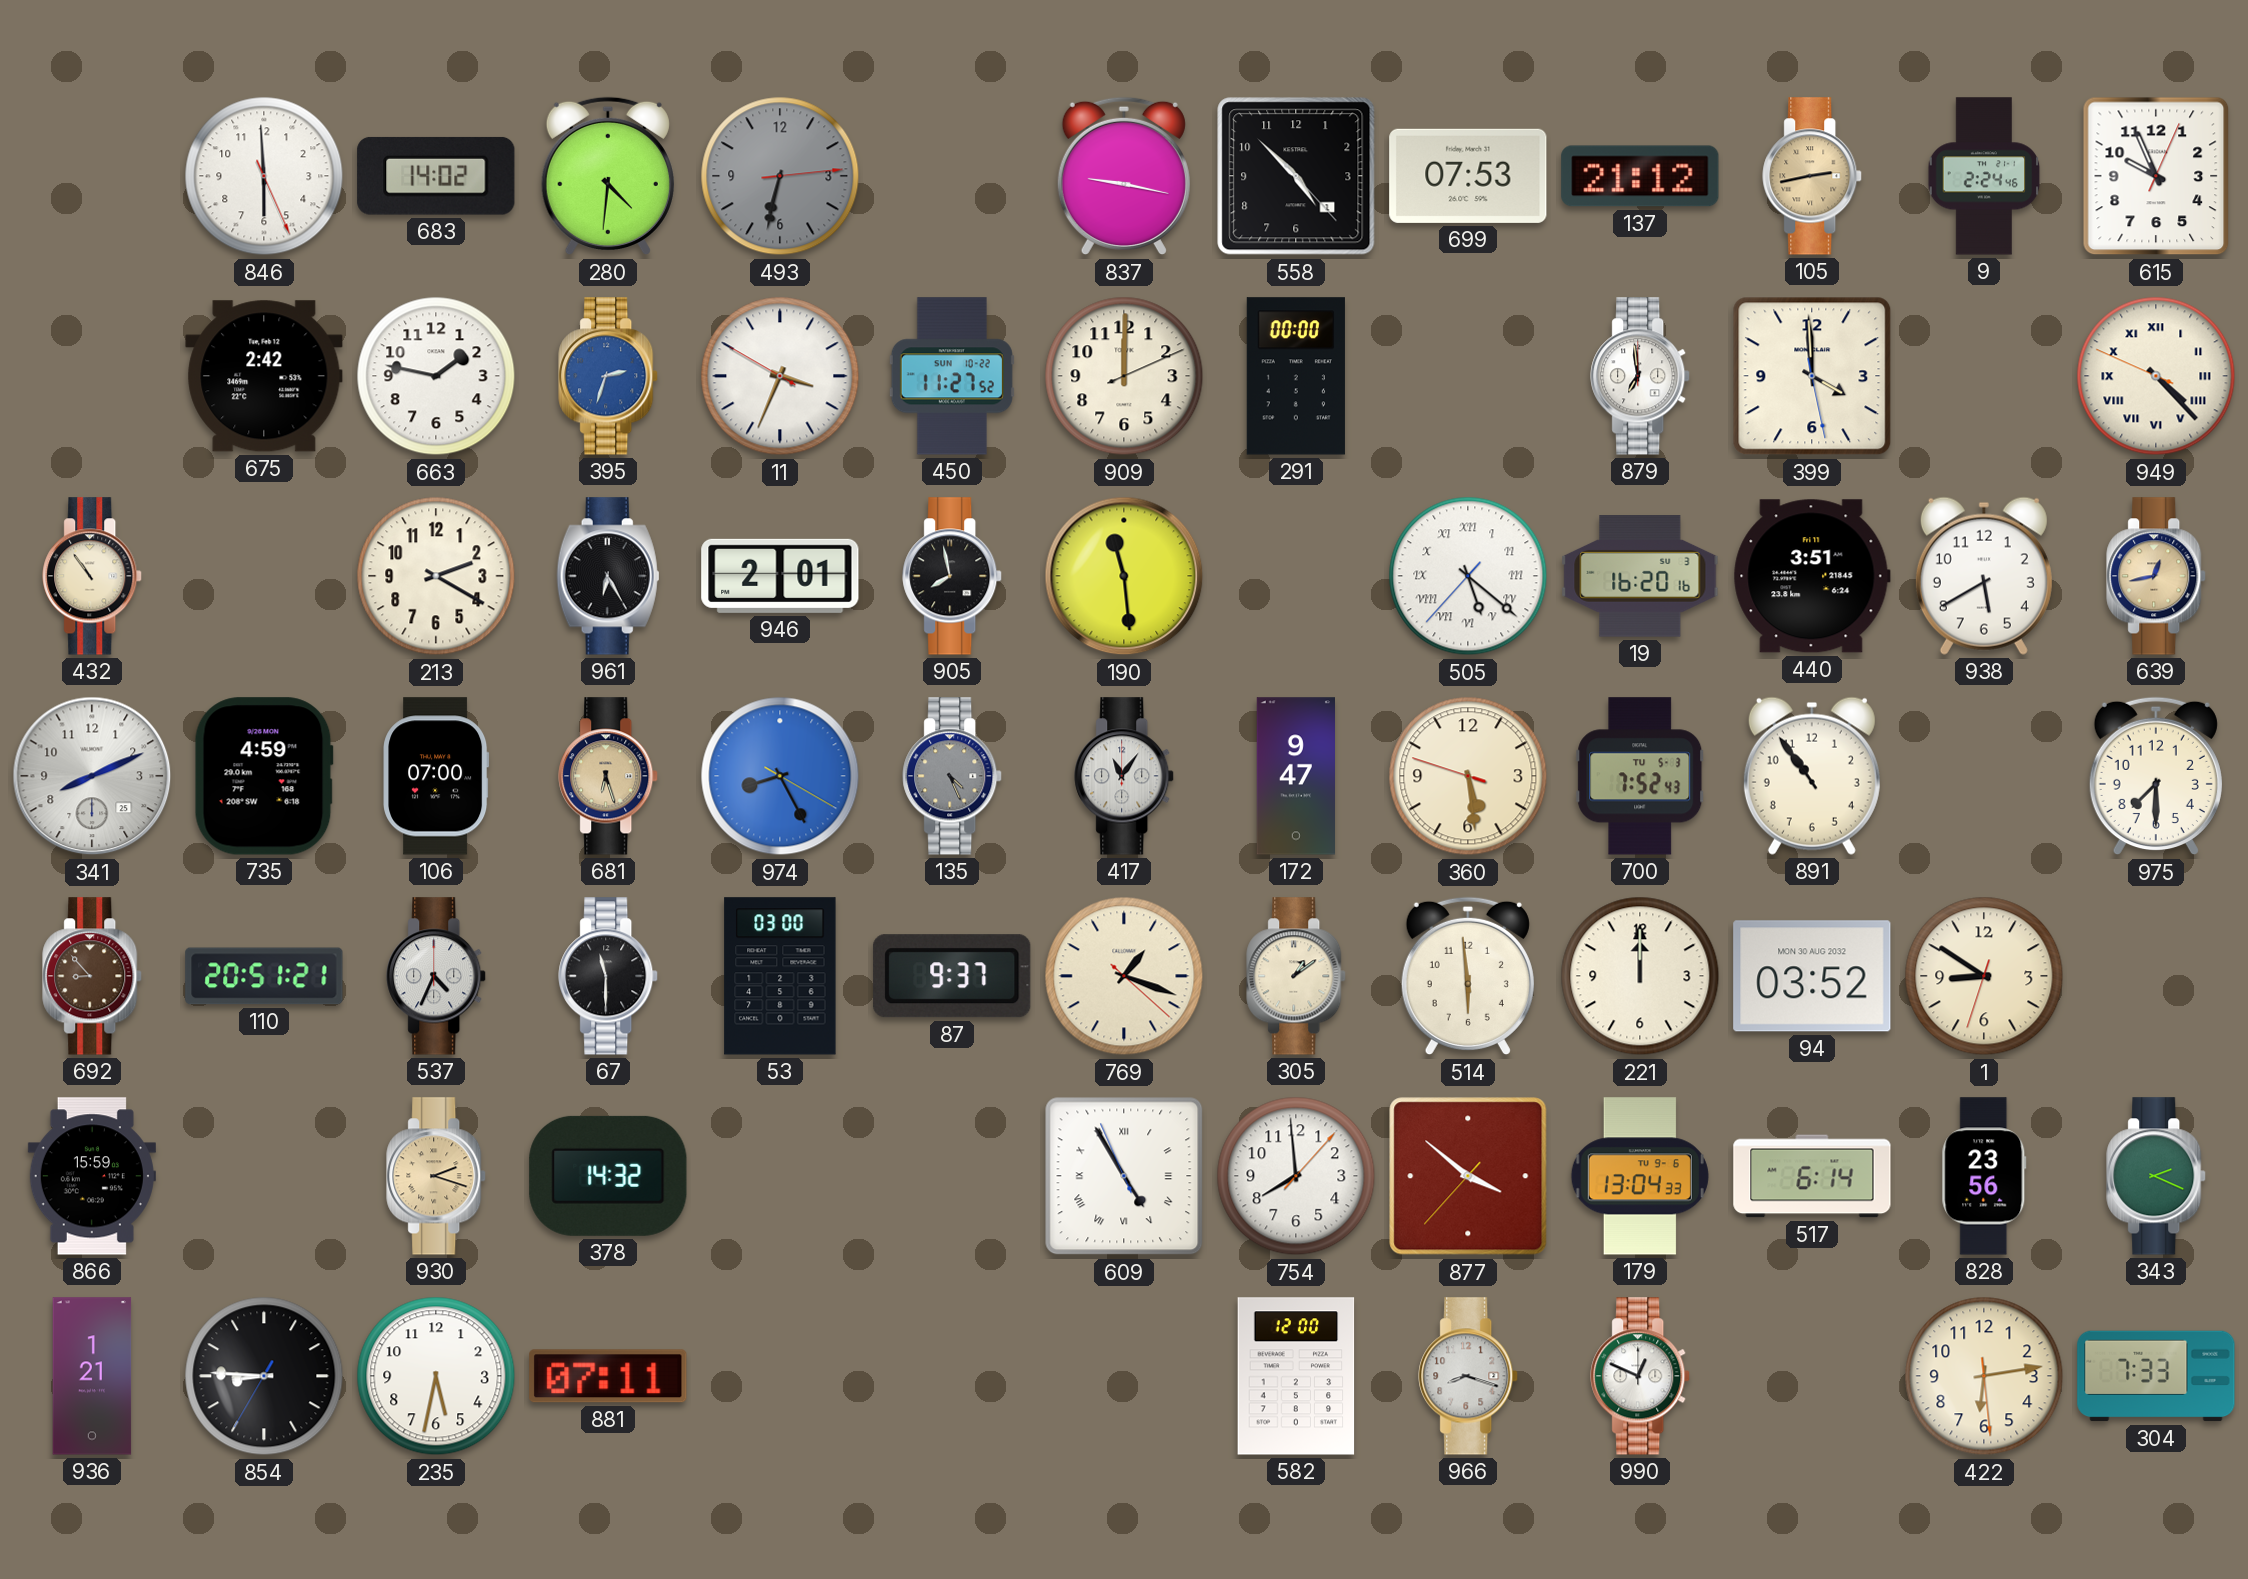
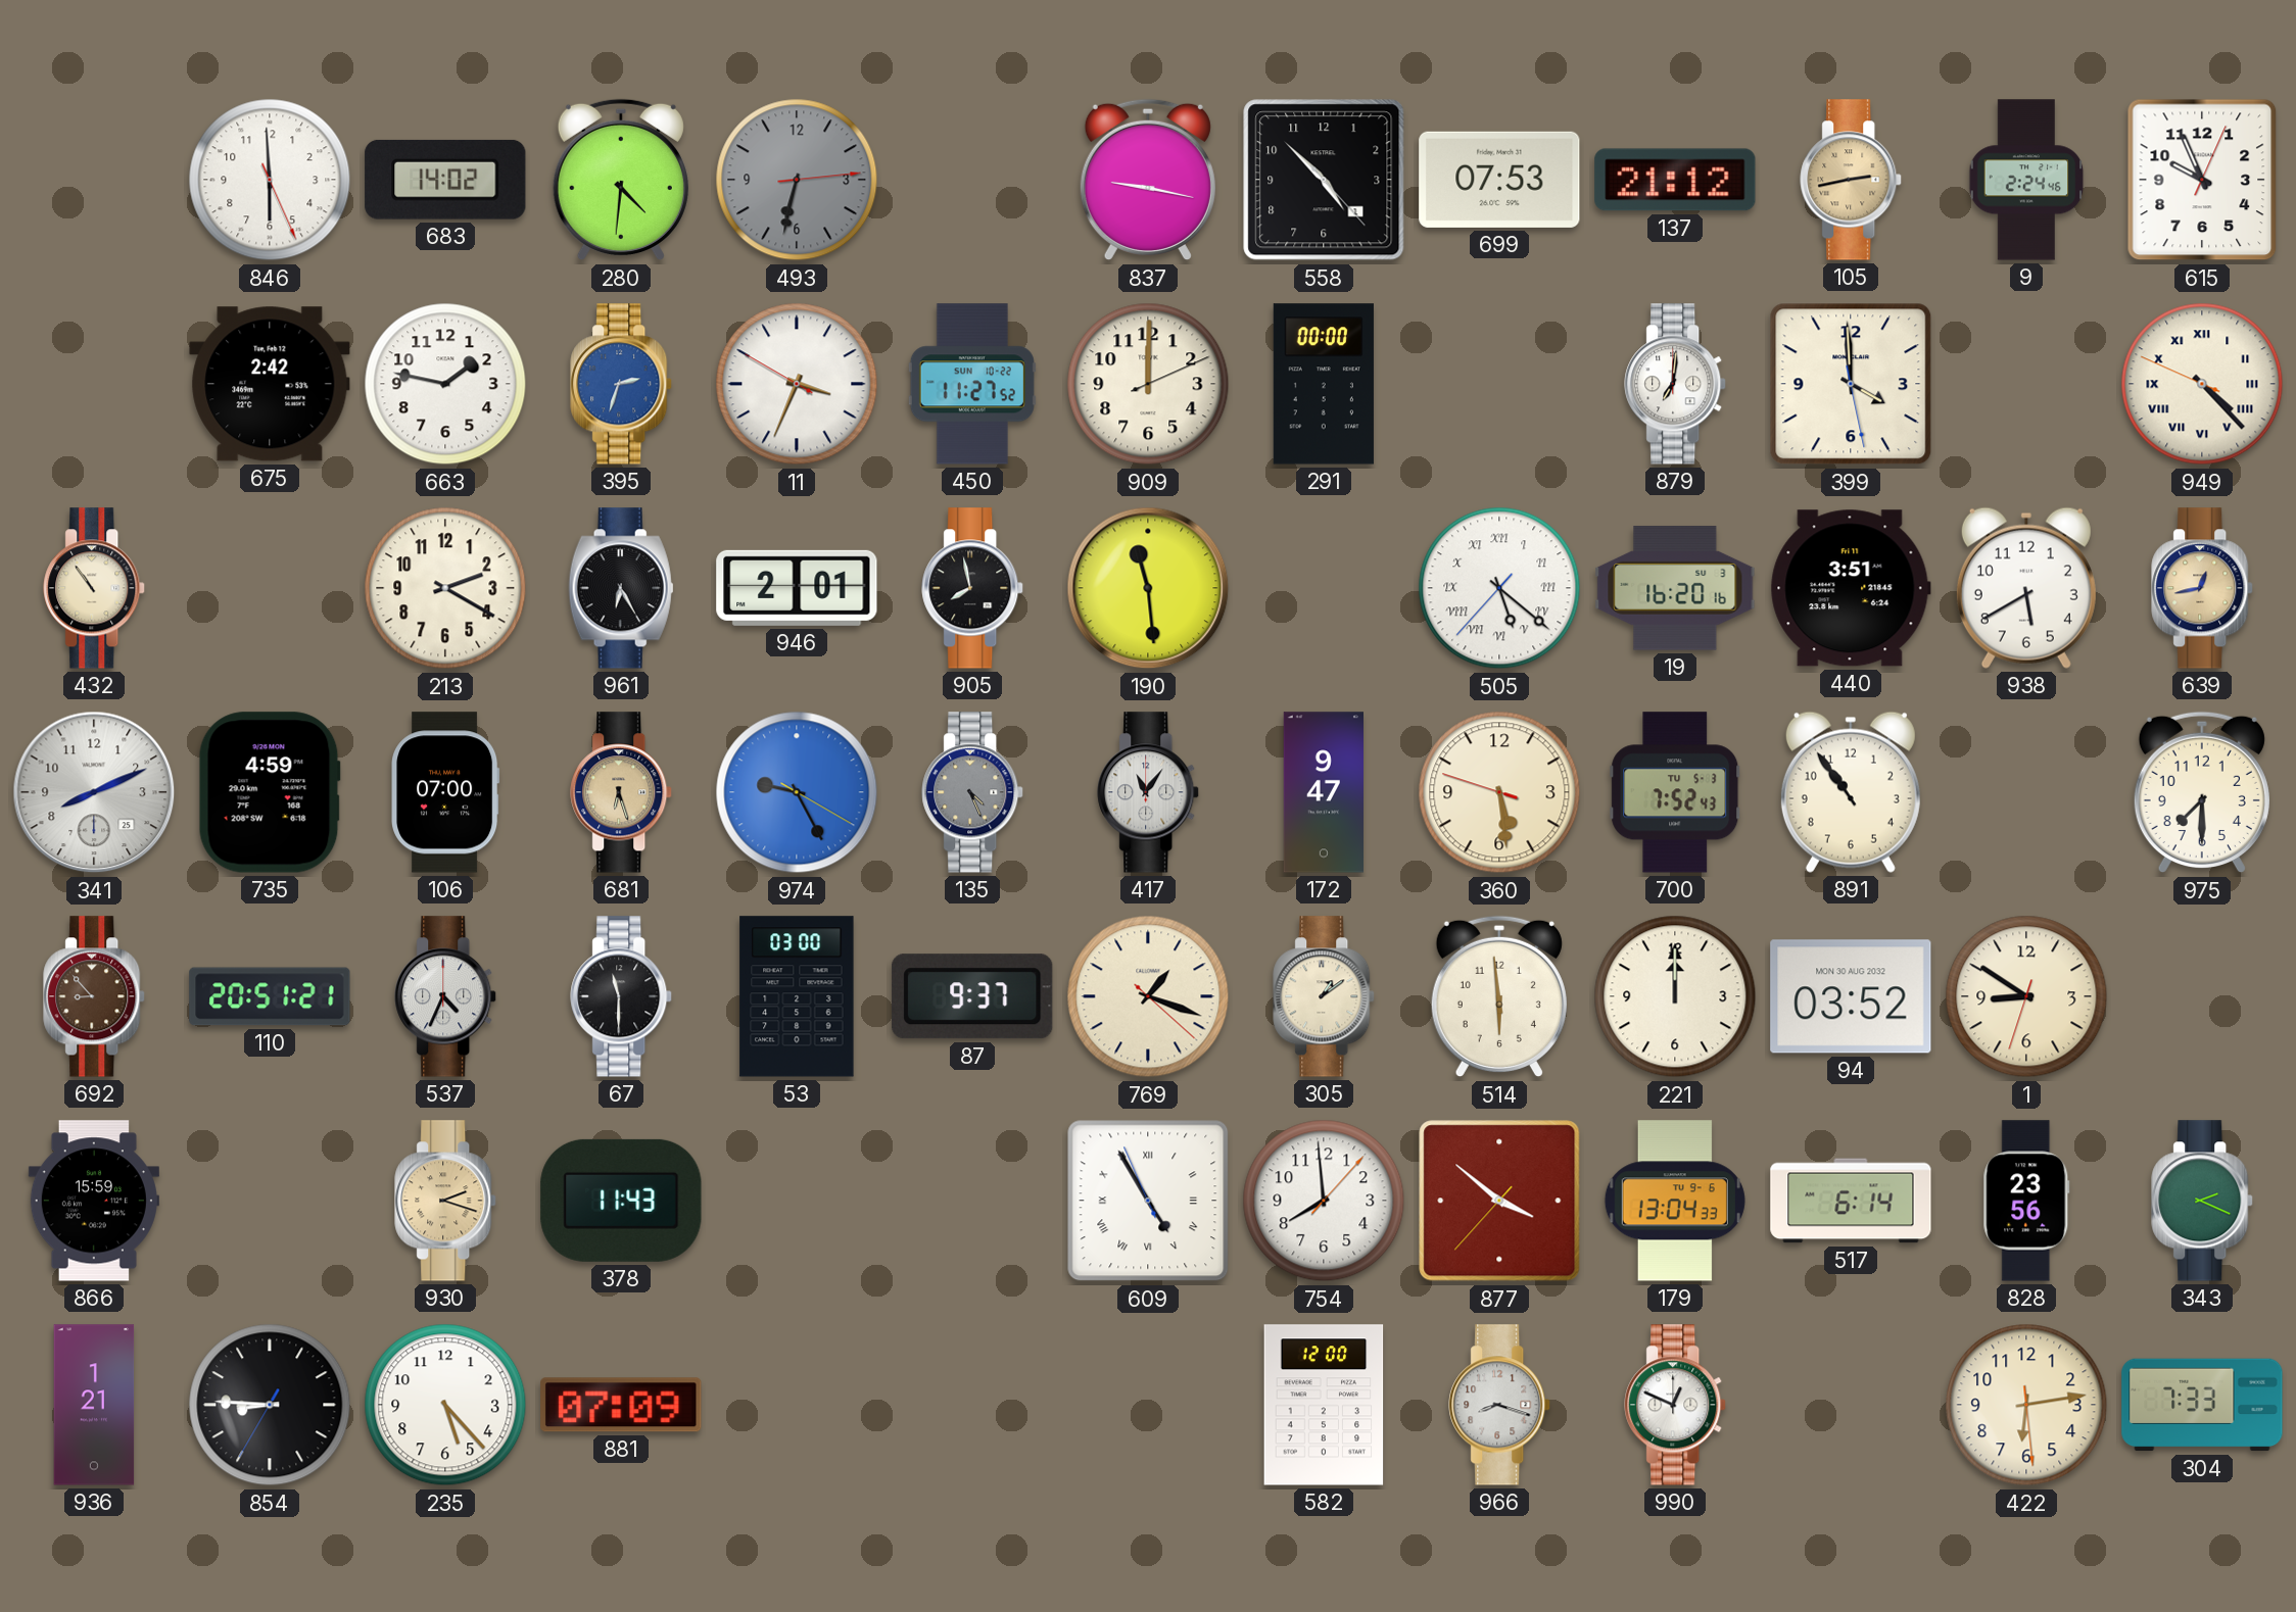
879: 6:59 -> 7:01
974: 8:25 -> 9:25
378: 14:32 -> 11:43
235: 5:32 -> 5:23
881: 07:11 -> 07:09
